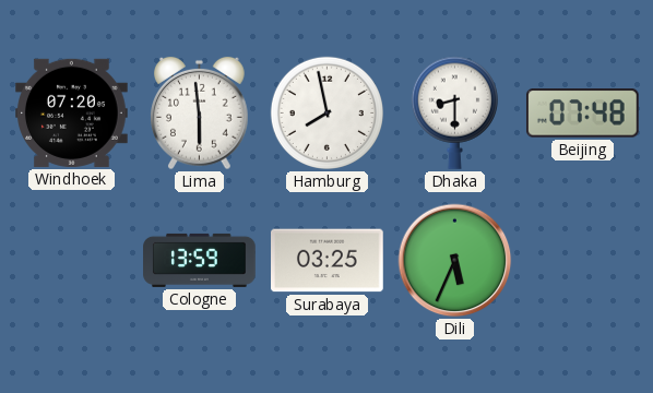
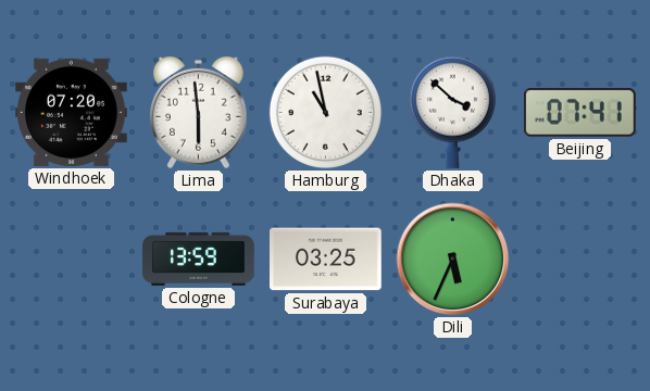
Hamburg: 7:58 -> 10:58
Dhaka: 8:30 -> 3:52
Beijing: 07:48 -> 07:41
